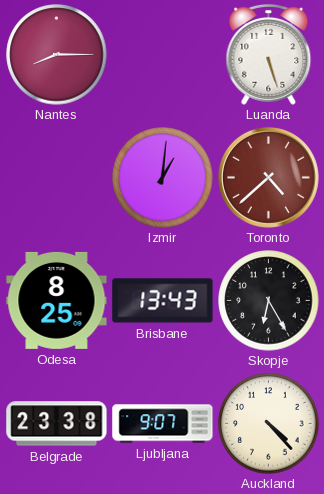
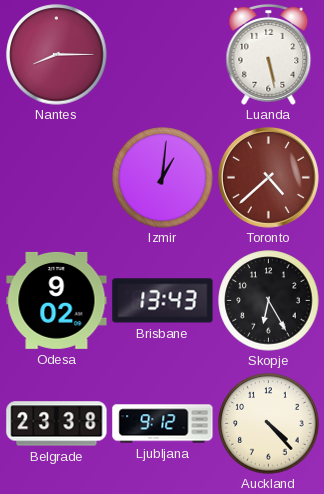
Luanda: 5:27 -> 5:28
Odesa: 8:25 -> 9:02
Ljubljana: 9:07 -> 9:12
